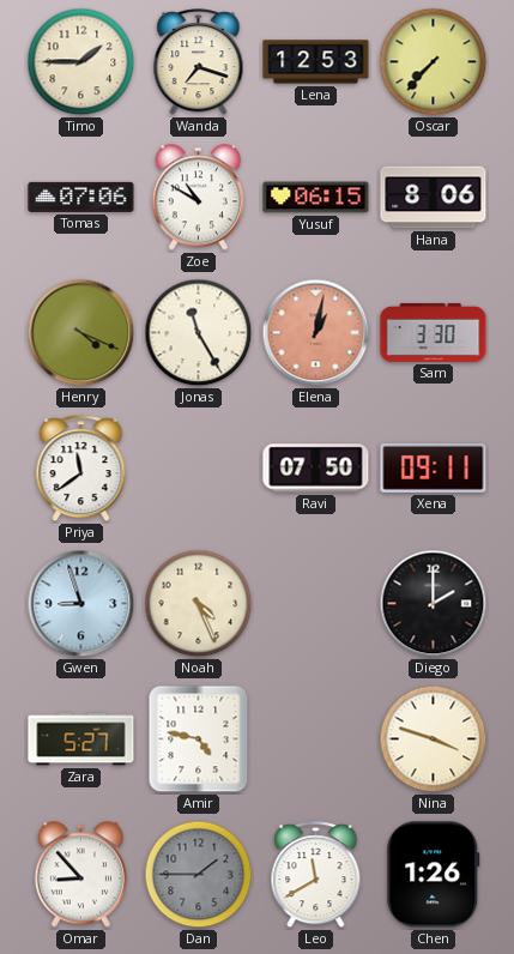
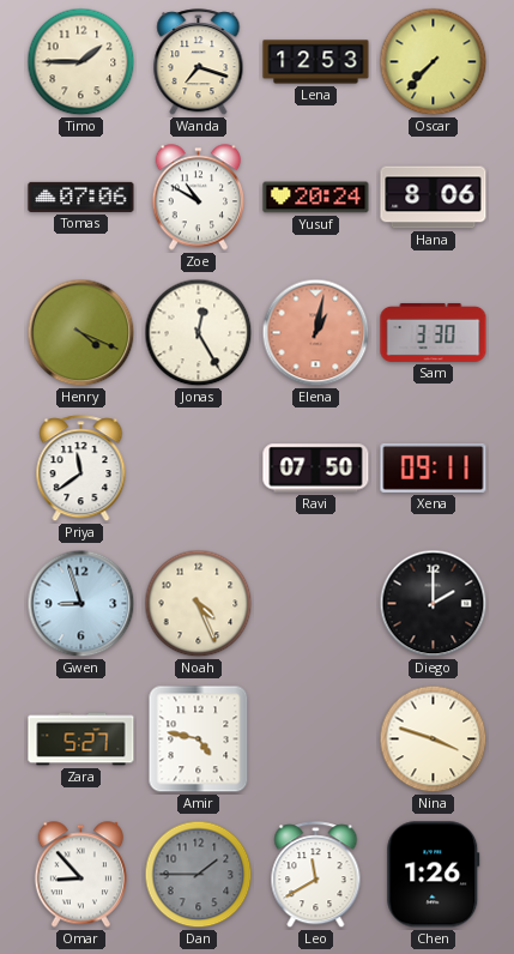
Yusuf: 06:15 -> 20:24
Jonas: 11:25 -> 12:25
